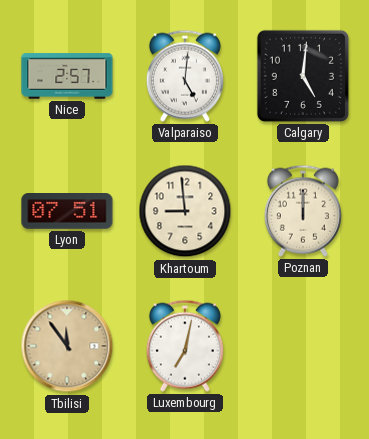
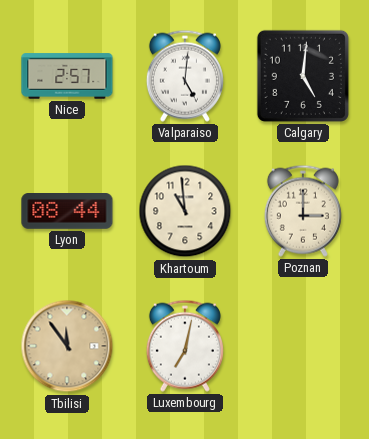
Lyon: 07:51 -> 08:44
Khartoum: 8:59 -> 10:59
Poznan: 12:00 -> 3:00
